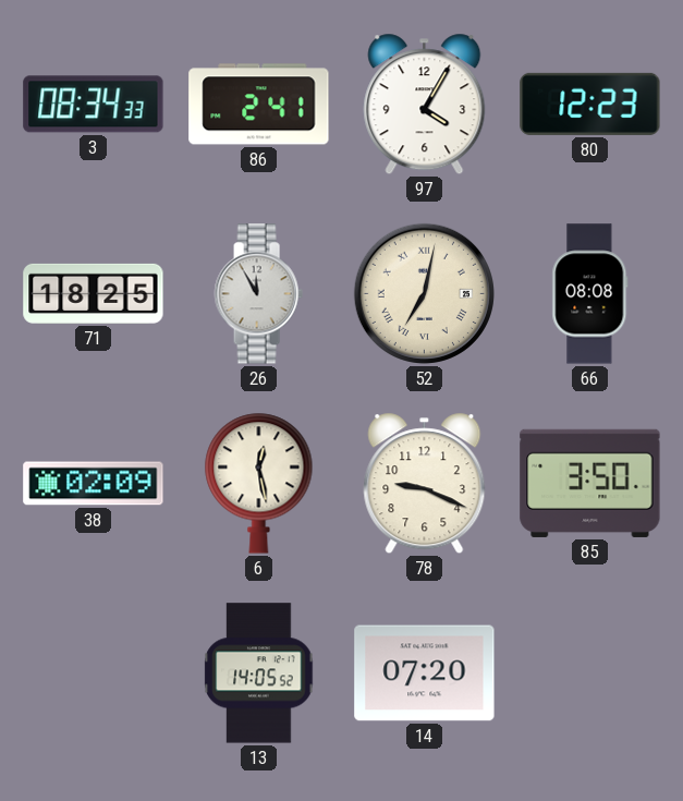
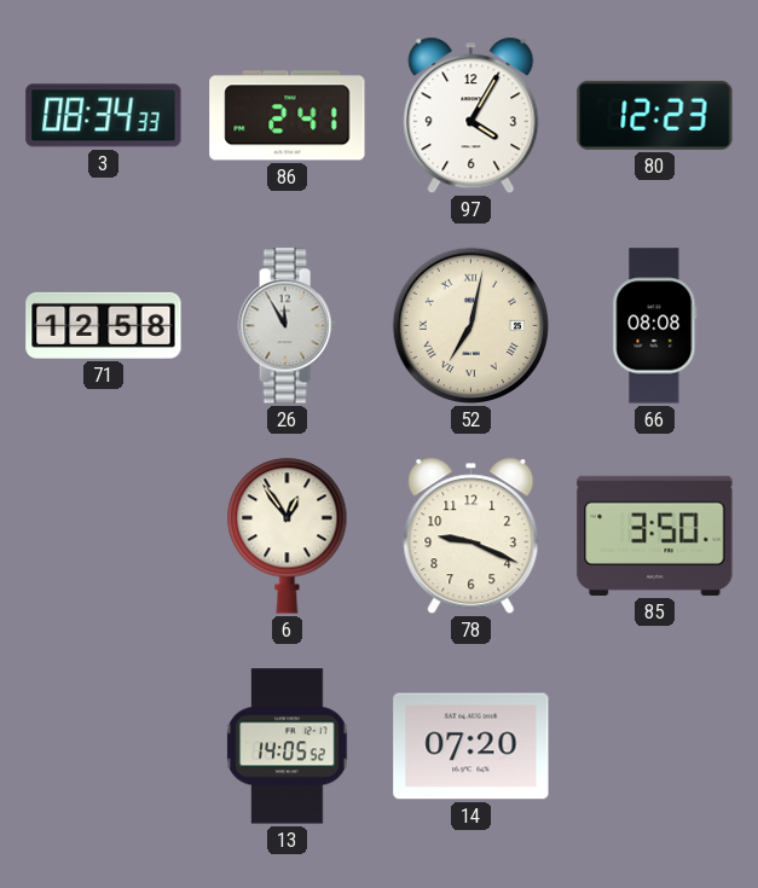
71: 18:25 -> 12:58
38: 02:09 -> none
6: 12:28 -> 12:54
